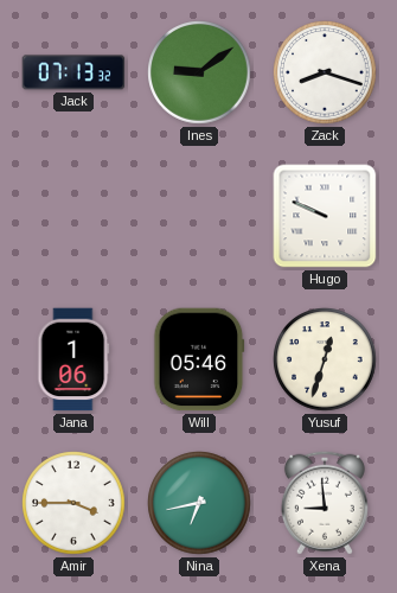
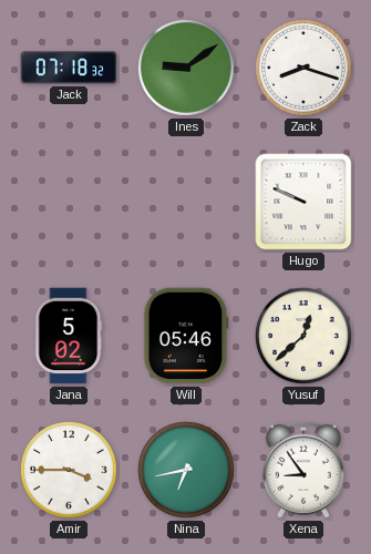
Jack: 07:13 -> 07:18
Jana: 1:06 -> 5:02
Yusuf: 12:33 -> 12:38
Xena: 8:59 -> 8:54
